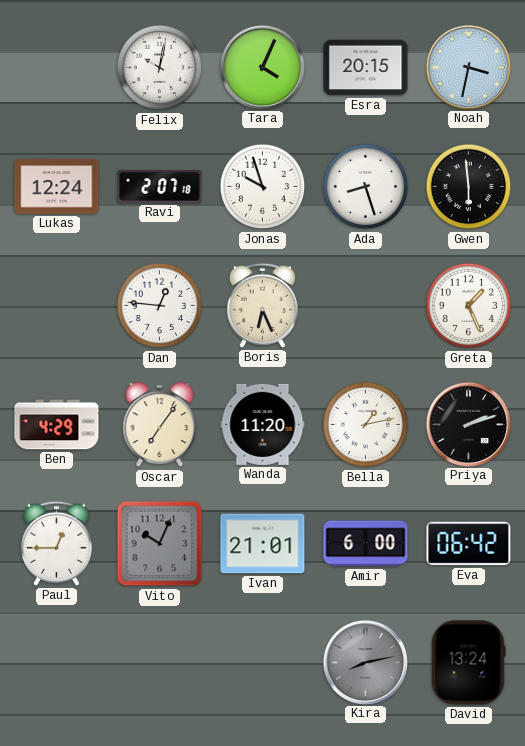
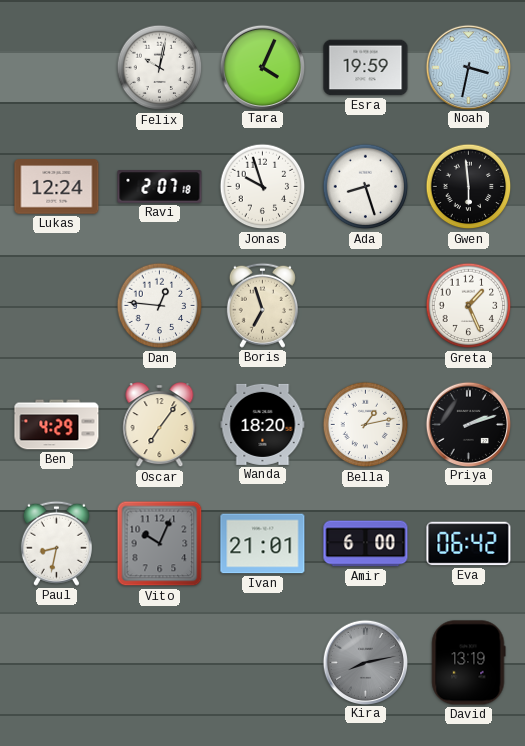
Esra: 20:15 -> 19:59
Boris: 6:26 -> 6:57
Wanda: 11:20 -> 18:20
Paul: 12:45 -> 8:32
David: 13:24 -> 13:19
